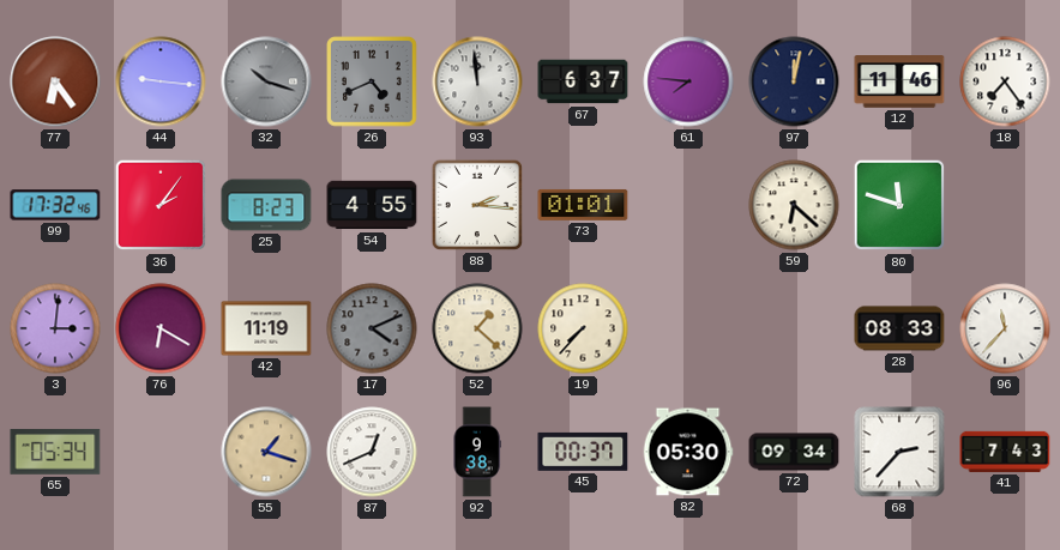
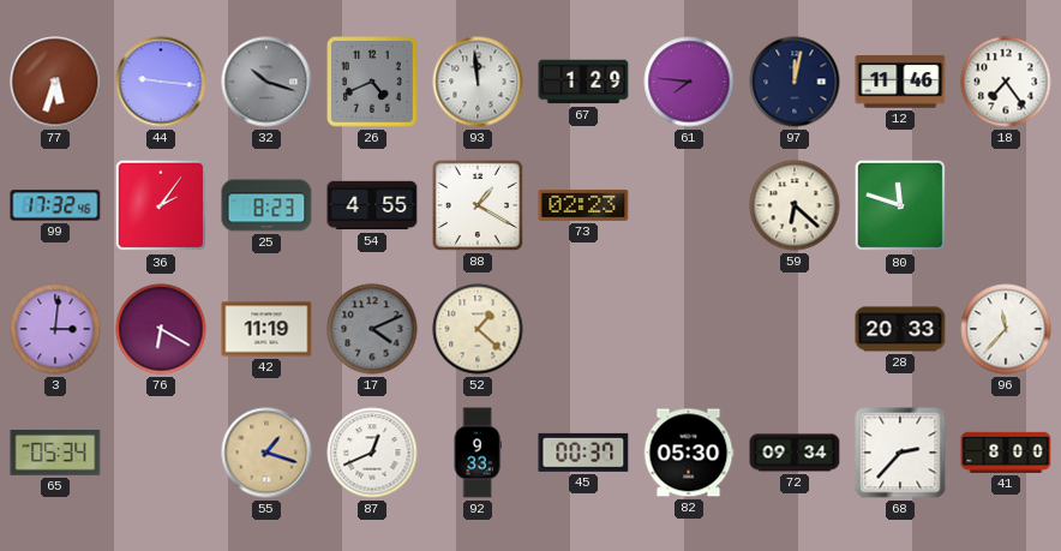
77: 6:24 -> 5:33
67: 6:37 -> 1:29
88: 2:16 -> 1:20
73: 01:01 -> 02:23
19: 7:37 -> none
28: 08:33 -> 20:33
92: 9:38 -> 9:33
41: 7:43 -> 8:00
